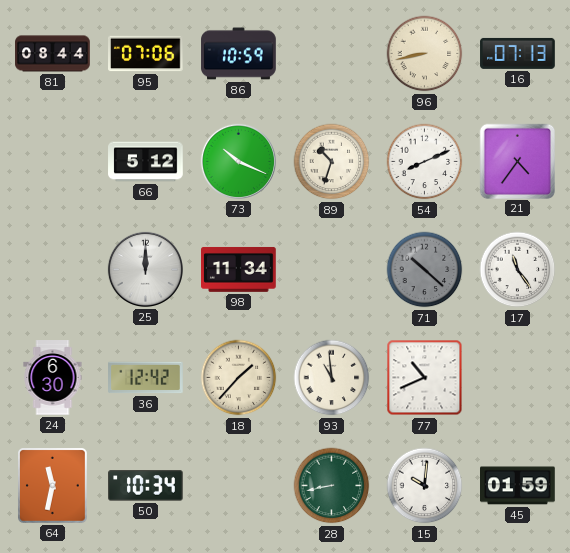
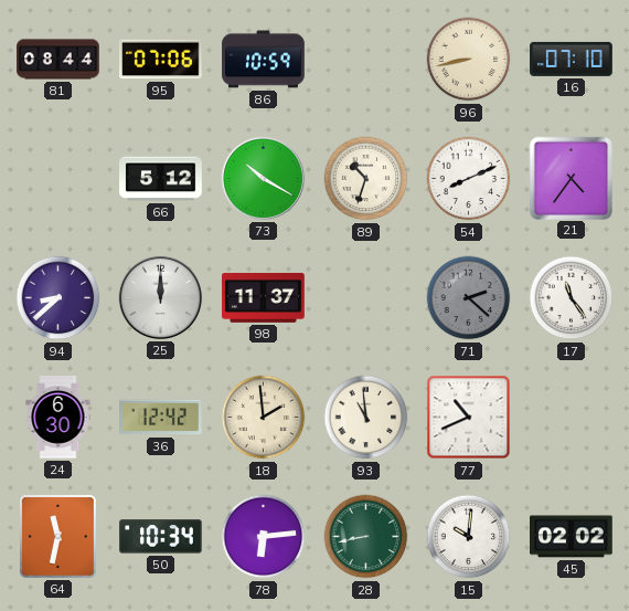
16: 07:13 -> 07:10
73: 10:19 -> 10:20
94: none -> 8:38
98: 11:34 -> 11:37
71: 10:22 -> 2:22
18: 1:37 -> 1:59
78: none -> 6:14
45: 01:59 -> 02:02
